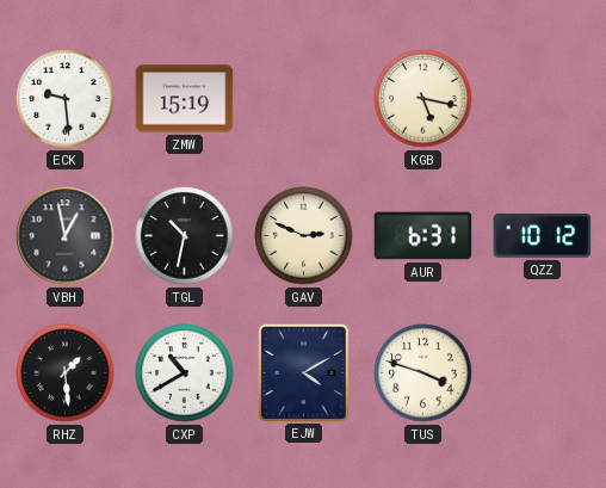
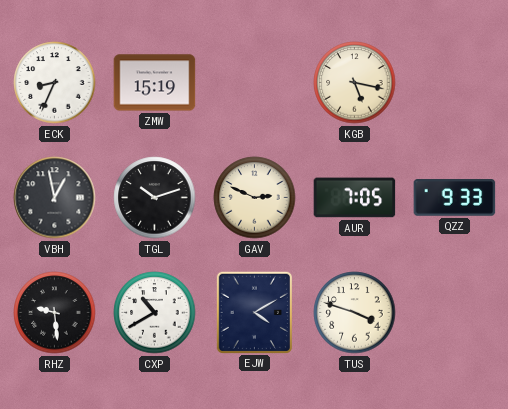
ECK: 9:29 -> 8:34
TGL: 10:32 -> 10:12
AUR: 6:31 -> 7:05
QZZ: 10:12 -> 9:33
RHZ: 1:29 -> 9:29
